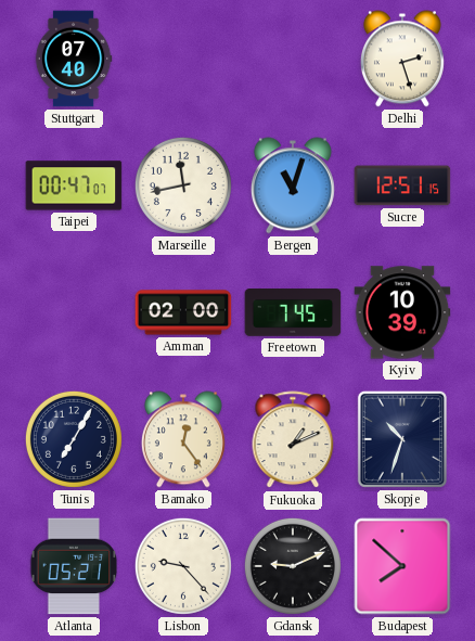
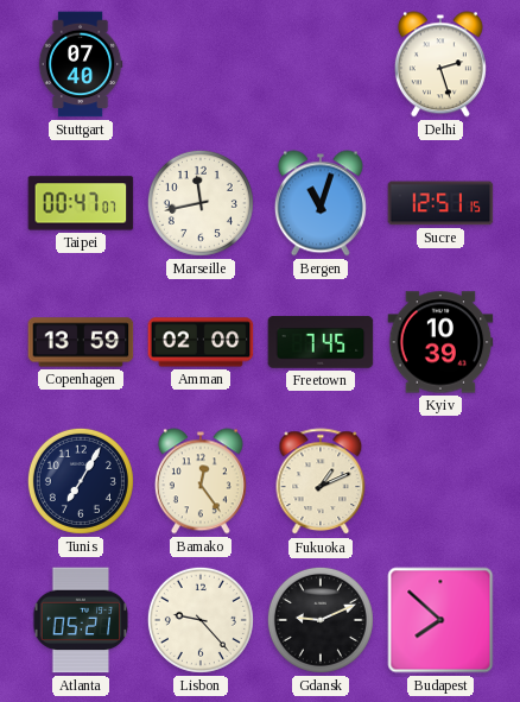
Copenhagen: none -> 13:59
Skopje: 10:33 -> none
